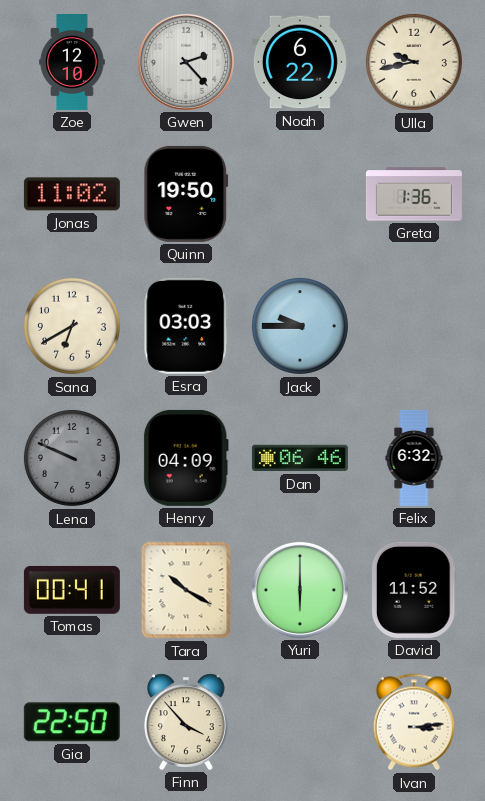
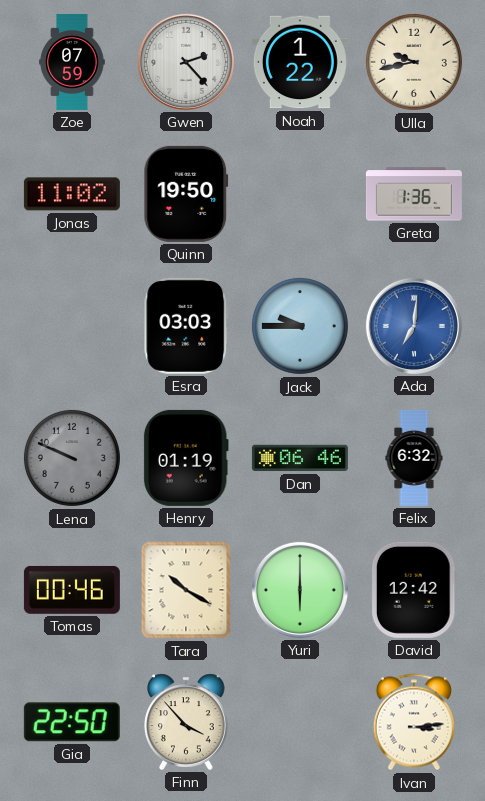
Zoe: 12:10 -> 07:59
Noah: 6:22 -> 1:22
Sana: 6:40 -> none
Ada: none -> 7:01
Henry: 04:09 -> 01:19
Tomas: 00:41 -> 00:46
David: 11:52 -> 12:42
